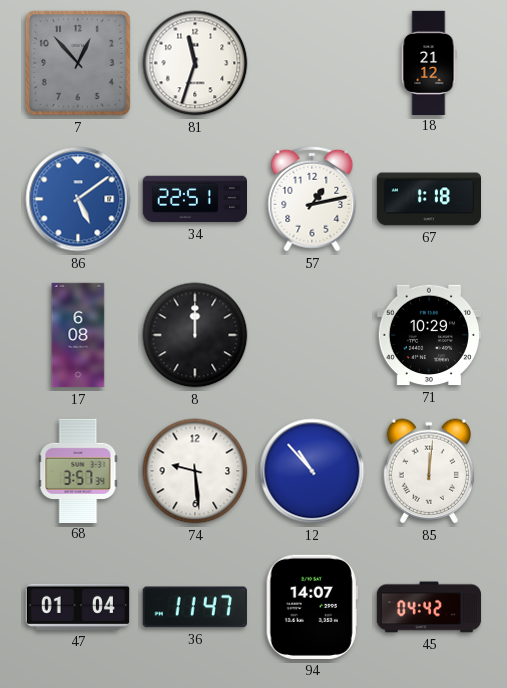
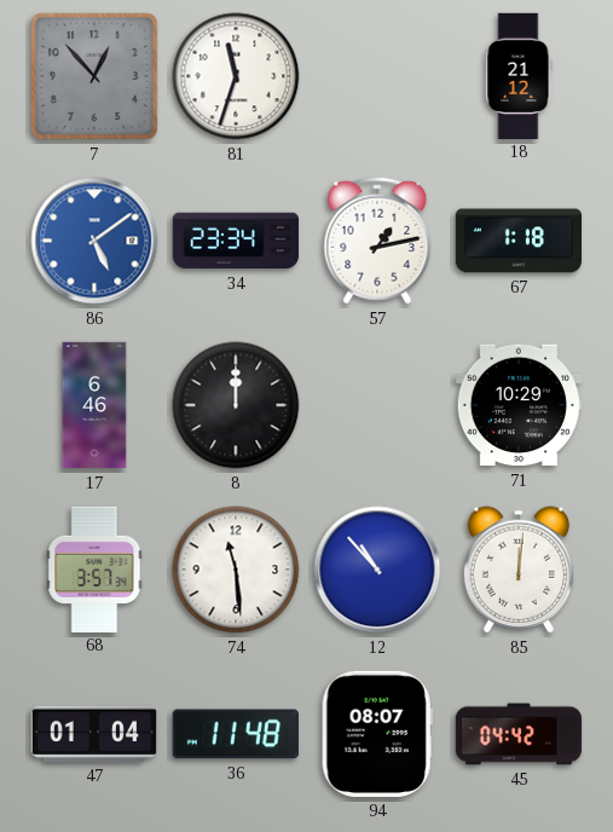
34: 22:51 -> 23:34
17: 6:08 -> 6:46
74: 9:29 -> 11:29
36: 11:47 -> 11:48
94: 14:07 -> 08:07
